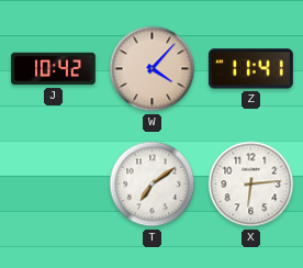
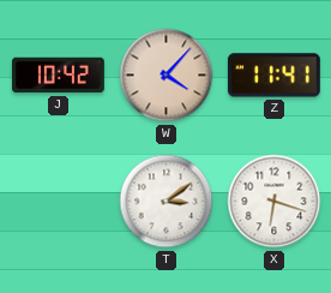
T: 7:09 -> 3:09
X: 6:14 -> 6:18
